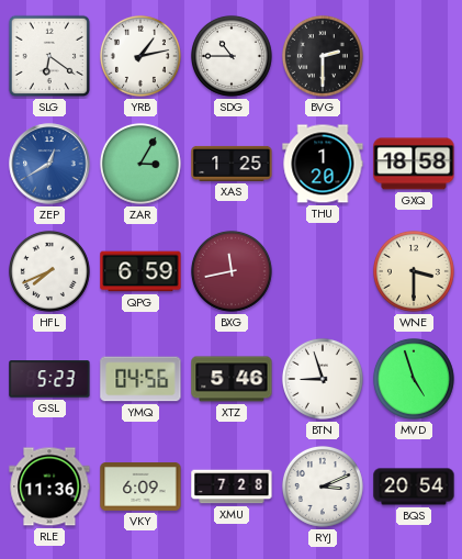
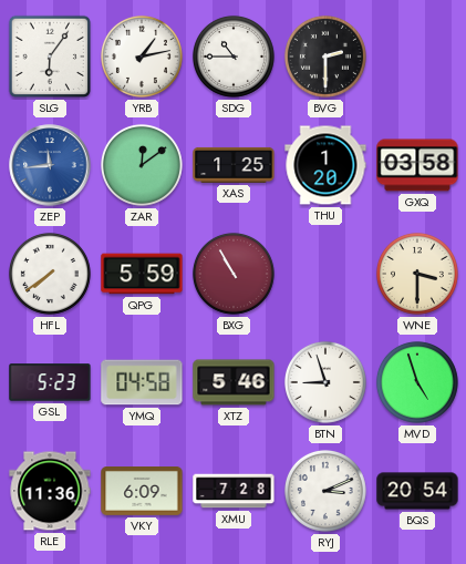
SLG: 6:21 -> 6:06
ZEP: 12:40 -> 11:44
ZAR: 3:05 -> 12:09
GXQ: 18:58 -> 03:58
HFL: 7:41 -> 7:39
QPG: 6:59 -> 5:59
BXG: 11:43 -> 10:55
YMQ: 04:56 -> 04:58
